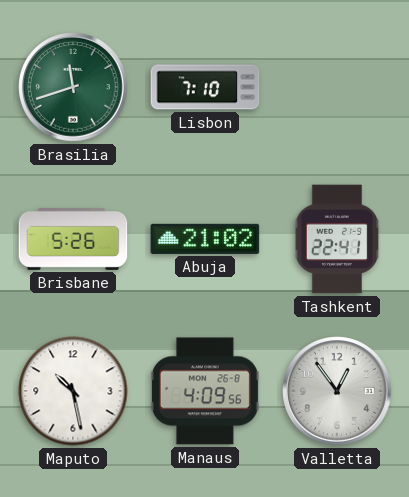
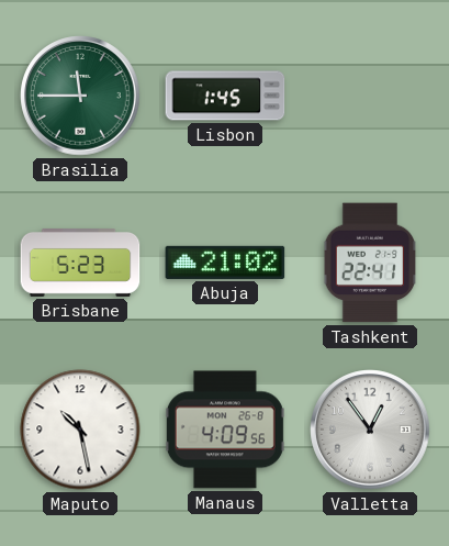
Brasilia: 11:42 -> 11:45
Lisbon: 7:10 -> 1:45
Brisbane: 5:26 -> 5:23
